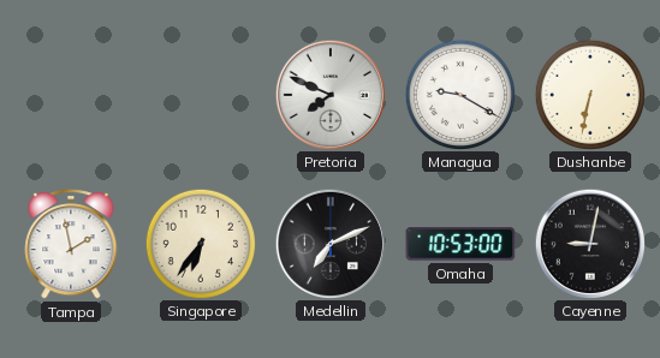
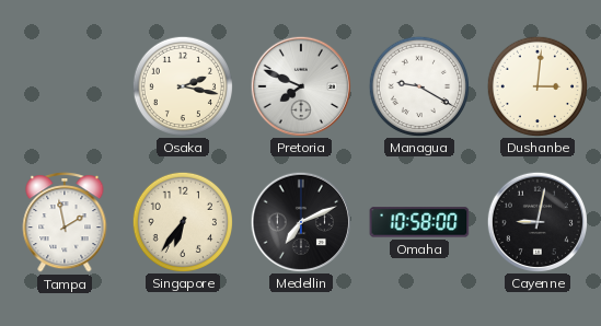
Osaka: none -> 2:17
Dushanbe: 6:32 -> 3:01
Omaha: 10:53 -> 10:58
